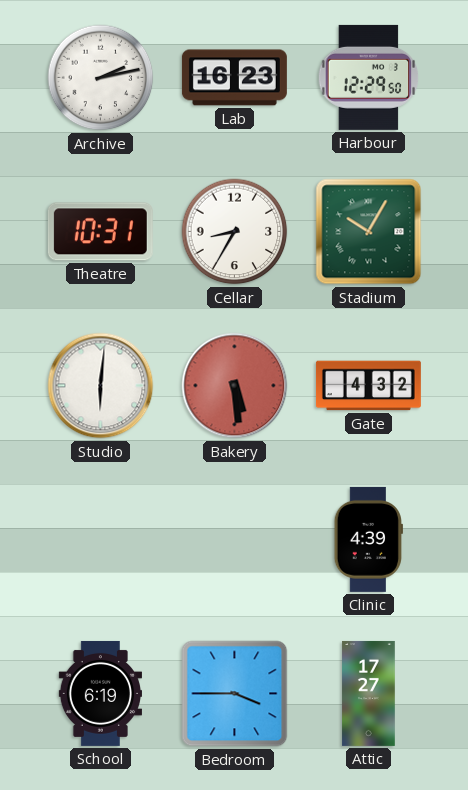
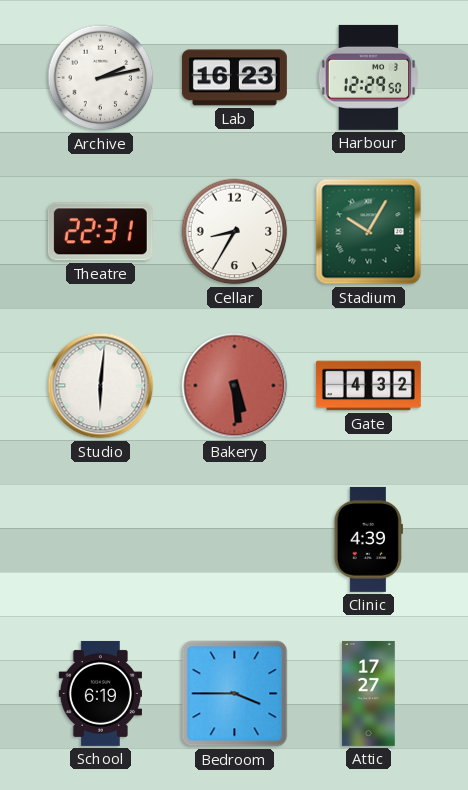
Theatre: 10:31 -> 22:31
